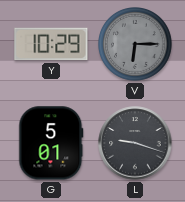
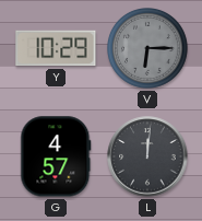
G: 5:01 -> 4:57
L: 9:18 -> 12:01
